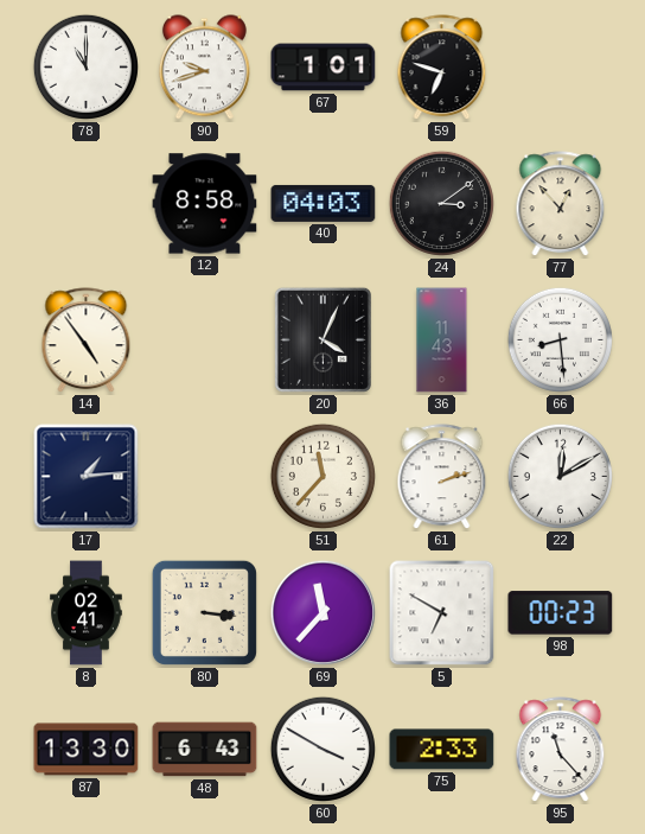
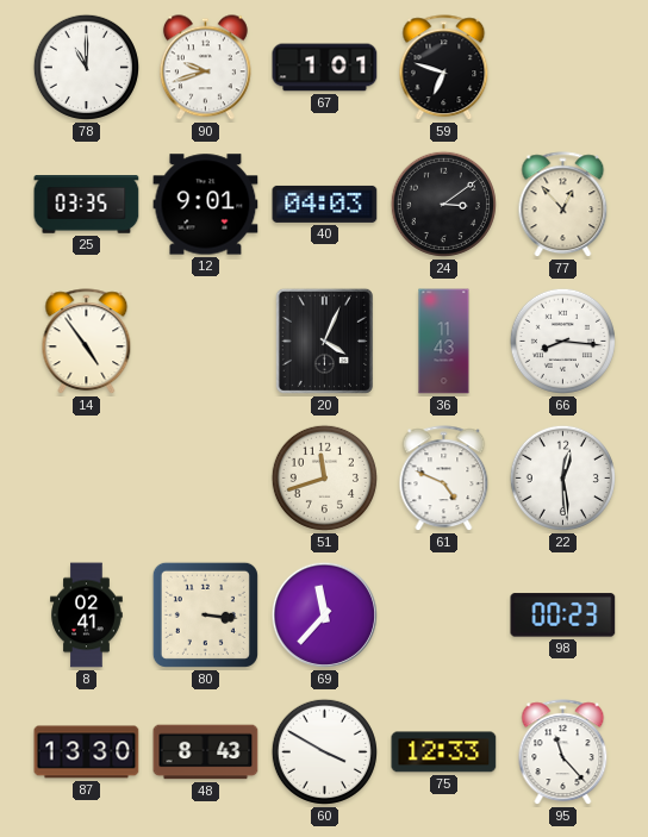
25: none -> 03:35
12: 8:58 -> 9:01
66: 8:29 -> 8:16
17: 1:14 -> none
51: 11:37 -> 11:42
61: 2:12 -> 4:49
22: 12:10 -> 12:29
5: 6:50 -> none
48: 6:43 -> 8:43
75: 2:33 -> 12:33
